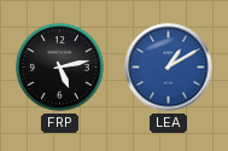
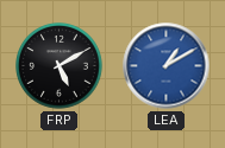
FRP: 5:13 -> 5:10
